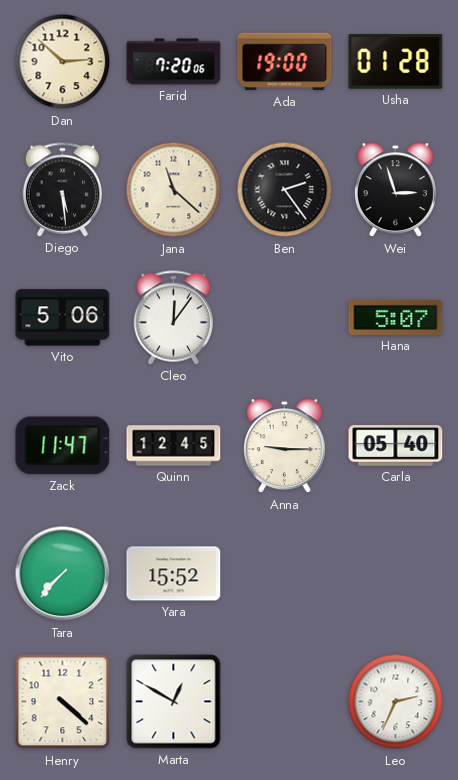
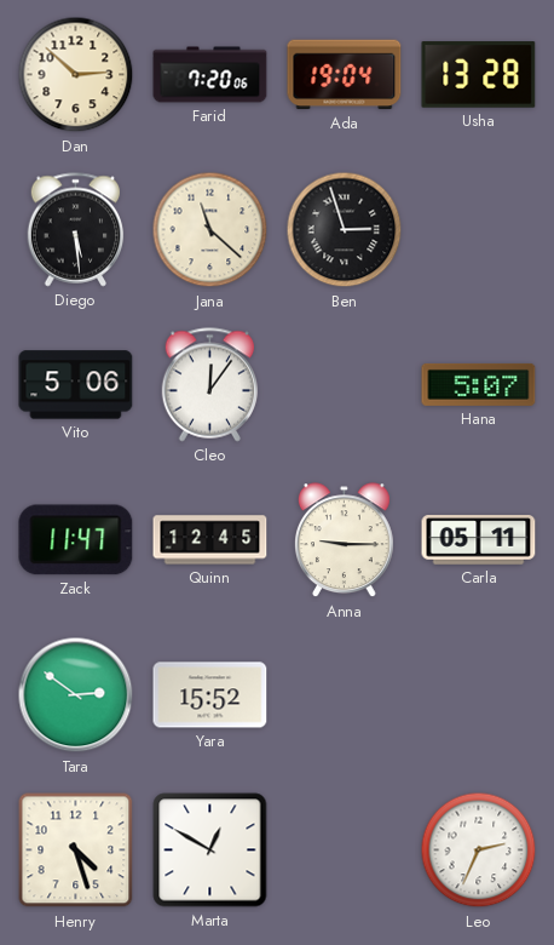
Ada: 19:00 -> 19:04
Usha: 01:28 -> 13:28
Ben: 2:24 -> 2:57
Wei: 2:57 -> none
Carla: 05:40 -> 05:11
Tara: 7:37 -> 2:51
Henry: 4:22 -> 4:27
